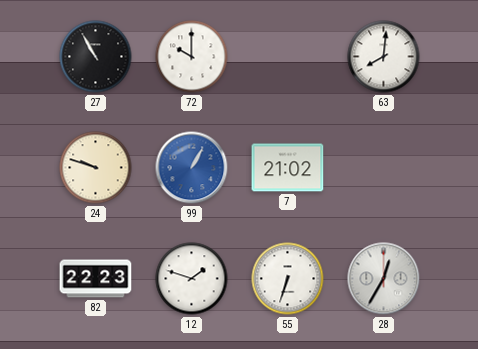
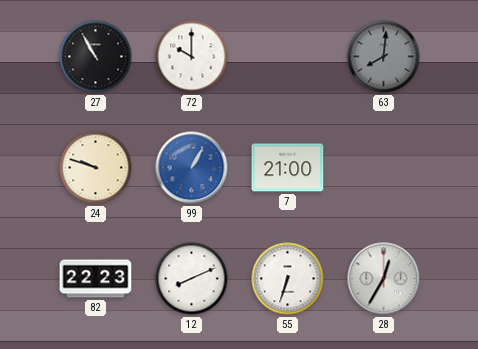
63 dial: white -> grey
7: 21:02 -> 21:00
12: 1:48 -> 8:11
